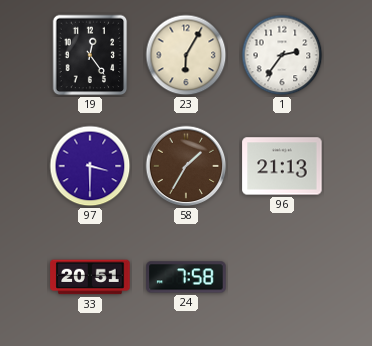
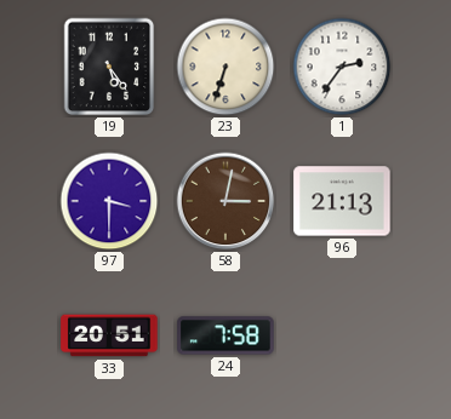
19: 12:24 -> 5:24
23: 6:05 -> 6:33
58: 1:35 -> 3:02
